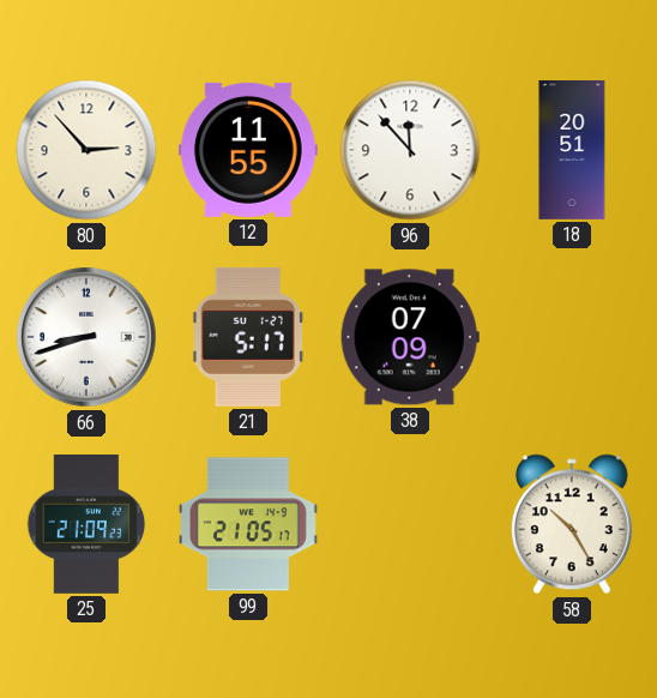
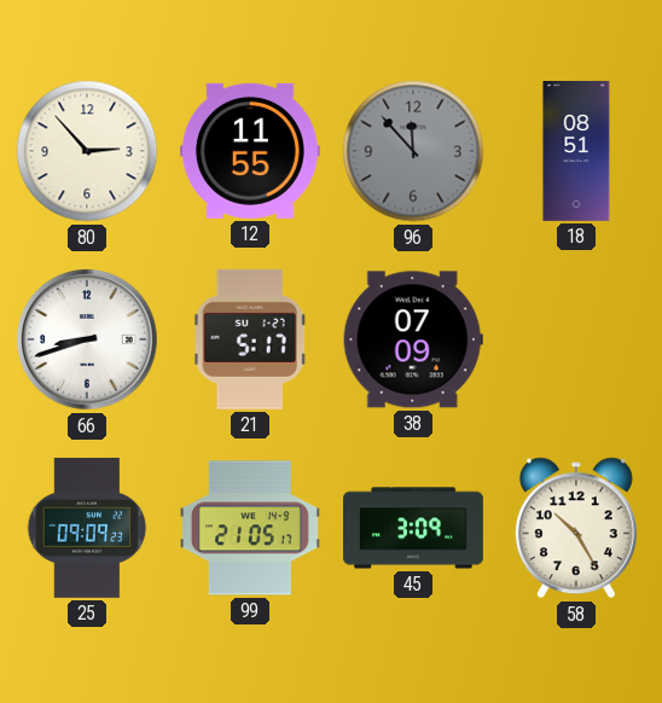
96 dial: white -> grey
18: 20:51 -> 08:51
25: 21:09 -> 09:09
45: none -> 3:09
